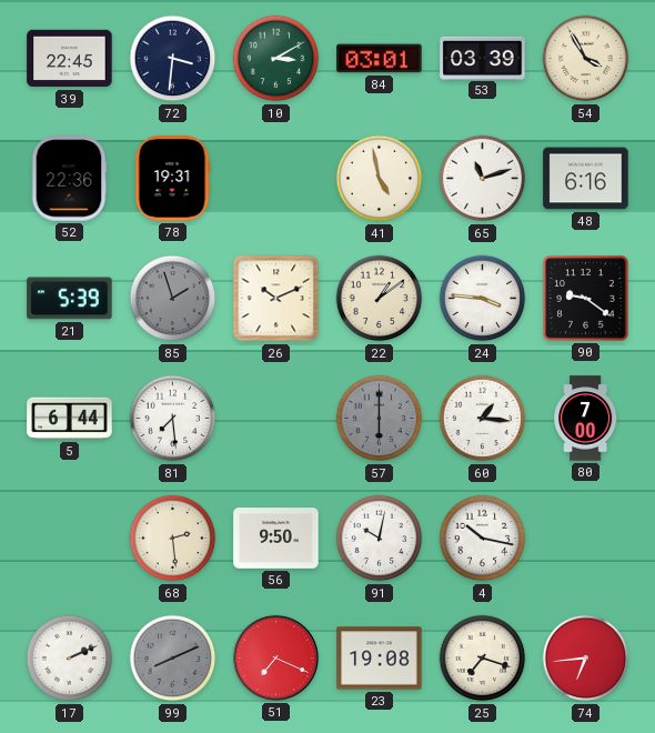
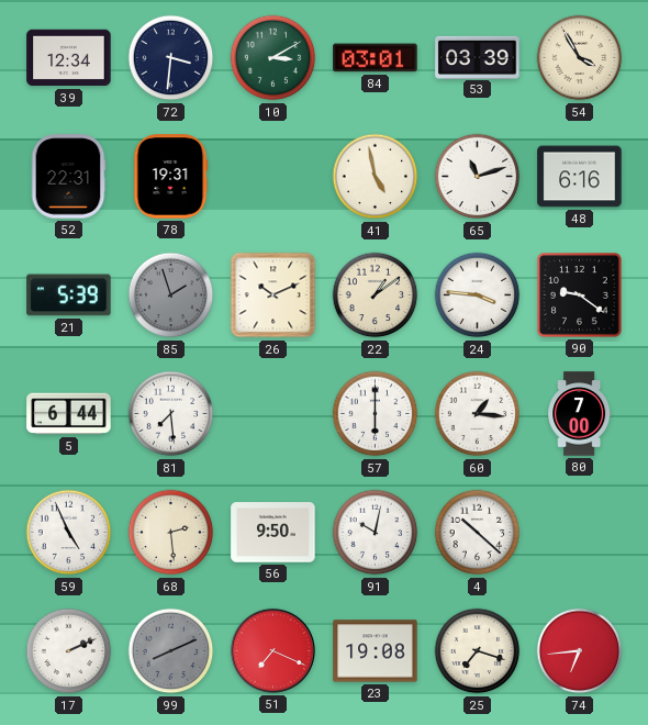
39: 22:45 -> 12:34
52: 22:36 -> 22:31
57 dial: grey -> white
59: none -> 4:56
4: 10:17 -> 10:22
